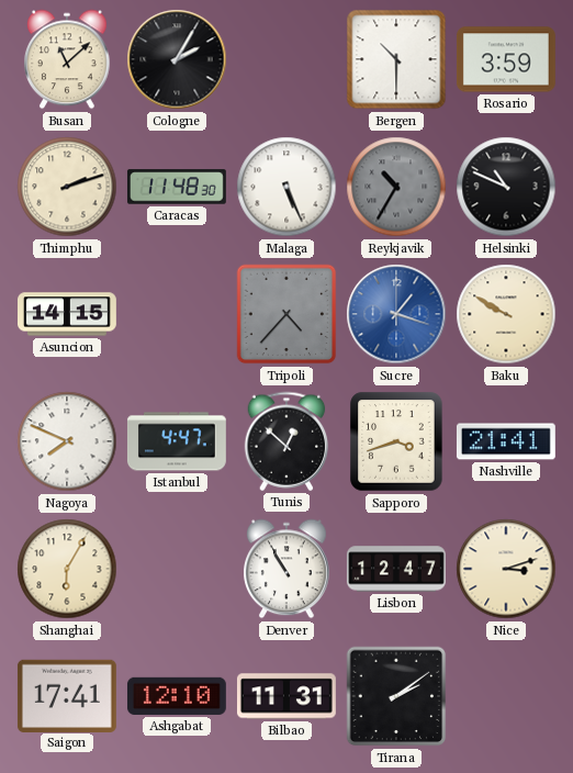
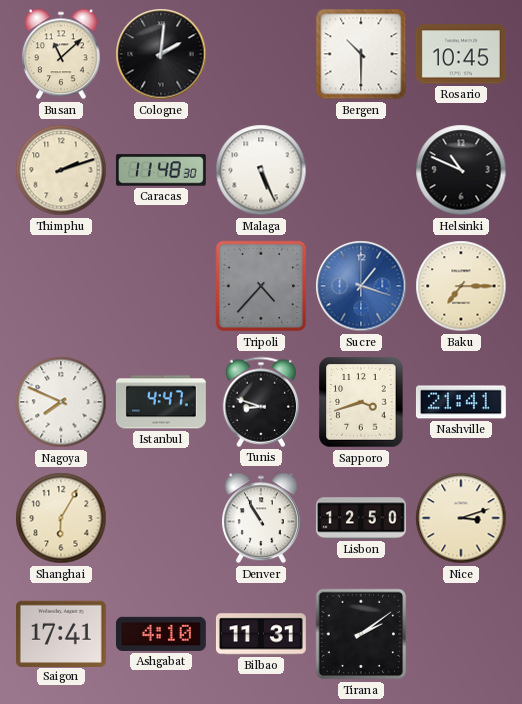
Cologne: 2:05 -> 2:01
Rosario: 3:59 -> 10:45
Reykjavik: 10:35 -> none
Asuncion: 14:15 -> none
Baku: 9:50 -> 7:15
Tunis: 12:52 -> 8:48
Lisbon: 12:47 -> 12:50
Ashgabat: 12:10 -> 4:10
